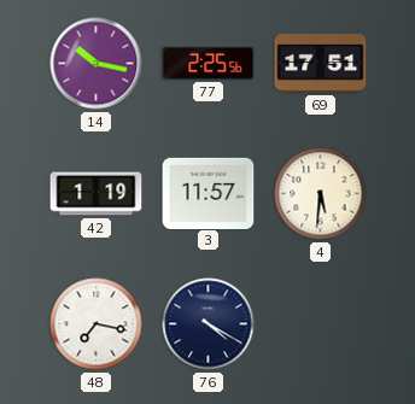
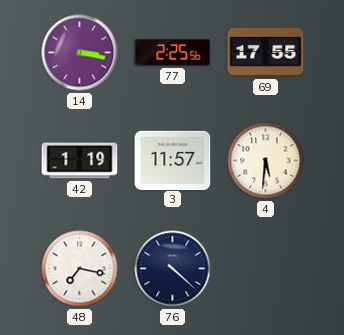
14: 10:17 -> 3:17
69: 17:51 -> 17:55
76: 4:20 -> 4:22
